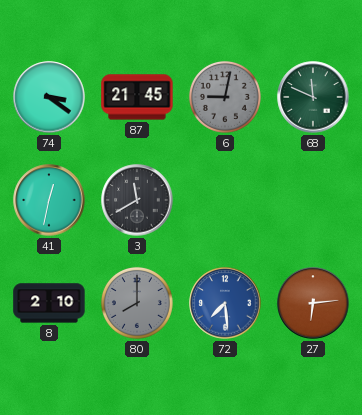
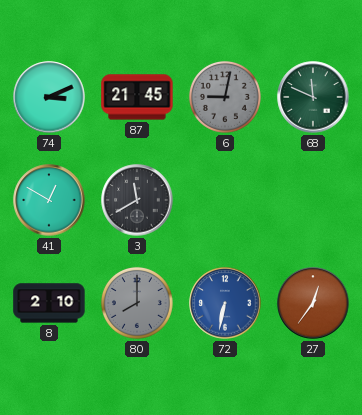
74: 3:21 -> 3:11
41: 12:32 -> 12:50
72: 7:29 -> 6:32
27: 6:14 -> 12:36
